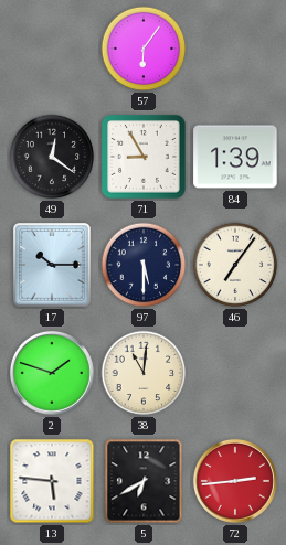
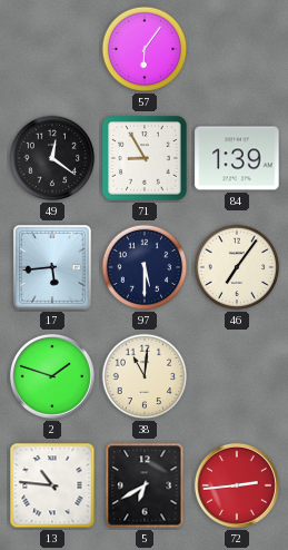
17: 10:15 -> 5:44
13: 5:46 -> 10:46
